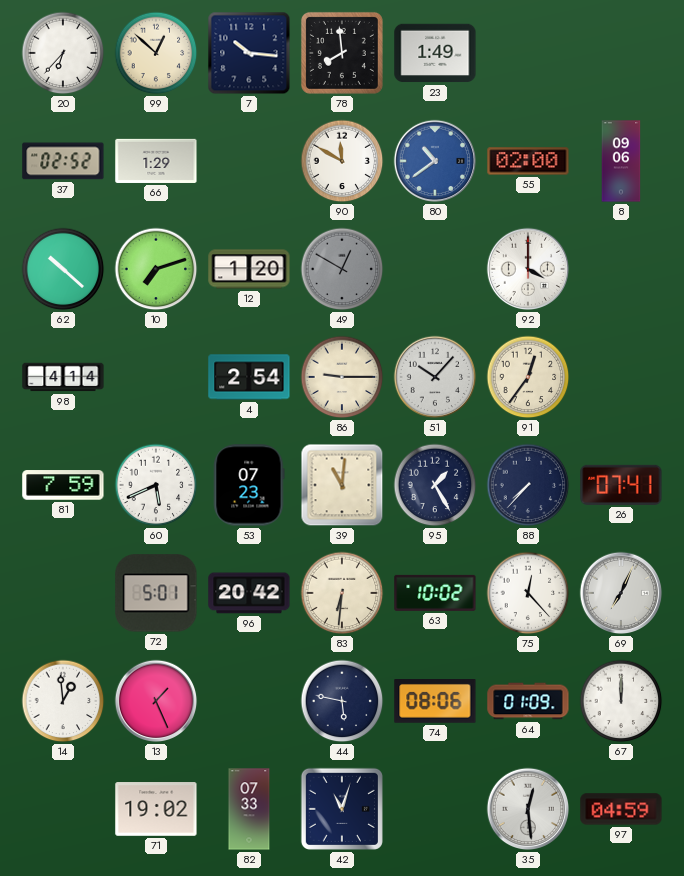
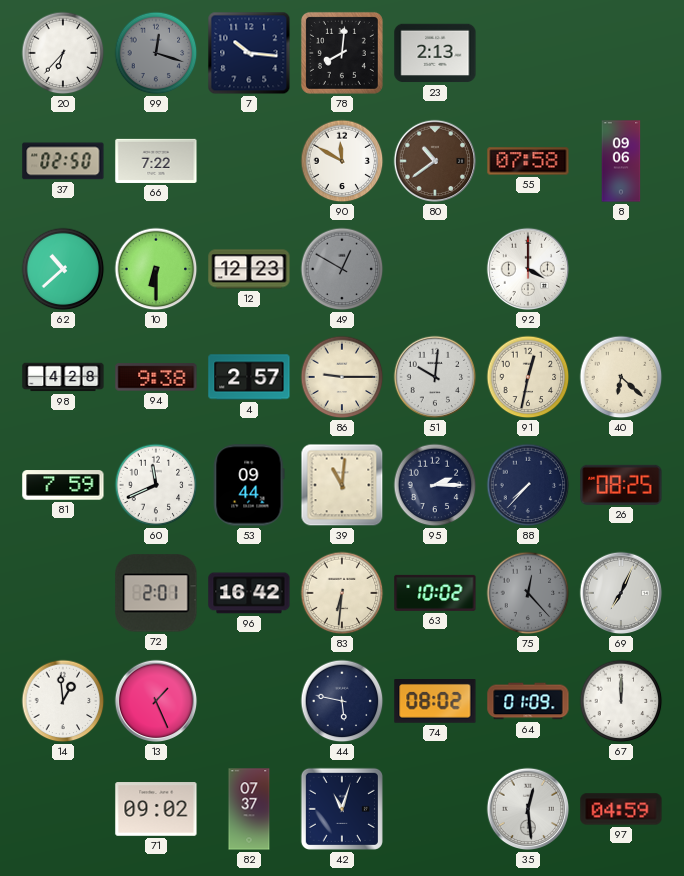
99: 12:52 -> 12:18
99 dial: cream -> grey
78: 7:59 -> 8:01
23: 1:49 -> 2:13
37: 02:52 -> 02:50
66: 1:29 -> 7:22
80 dial: blue -> brown
55: 02:00 -> 07:58
62: 10:22 -> 10:38
10: 7:12 -> 6:30
12: 1:20 -> 12:23
98: 4:14 -> 4:28
94: none -> 9:38
4: 2:54 -> 2:57
51: 10:07 -> 10:01
91: 12:36 -> 12:32
40: none -> 6:22
60: 5:41 -> 11:41
53: 07:23 -> 09:44
95: 1:25 -> 2:15
26: 07:41 -> 08:25
72: 5:01 -> 2:01
96: 20:42 -> 16:42
75 dial: white -> grey
74: 08:06 -> 08:02
71: 19:02 -> 09:02
82: 07:33 -> 07:37
